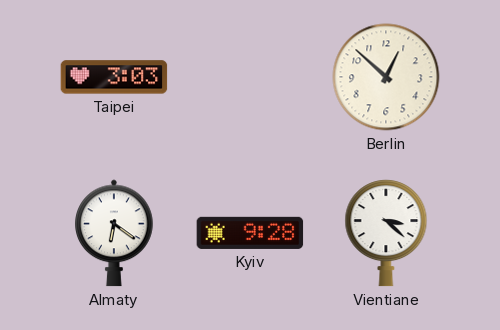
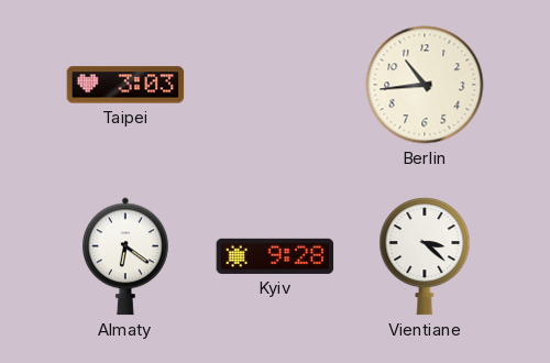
Berlin: 12:52 -> 10:44
